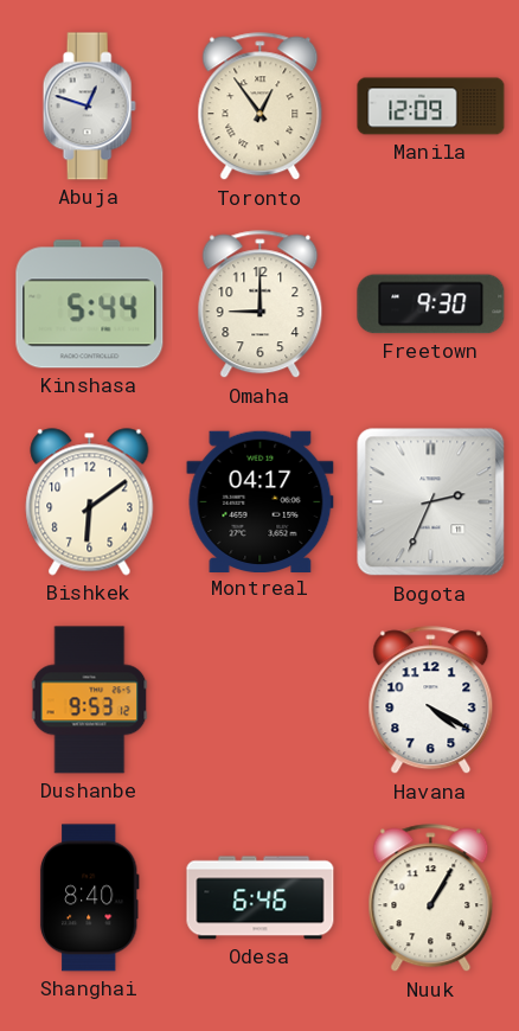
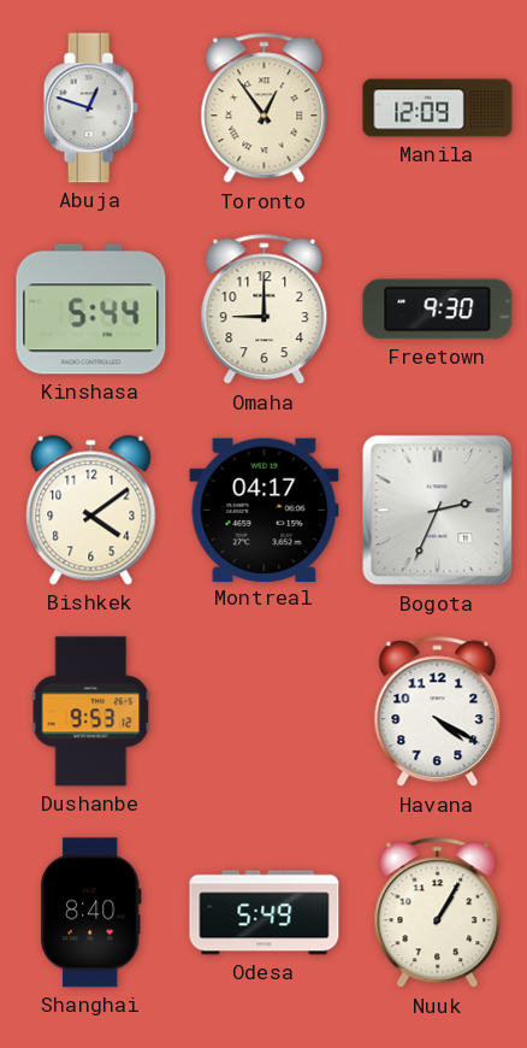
Bishkek: 6:09 -> 4:09
Odesa: 6:46 -> 5:49
